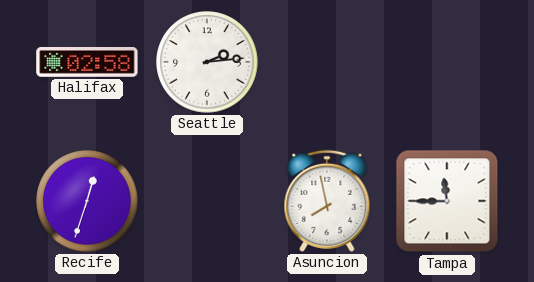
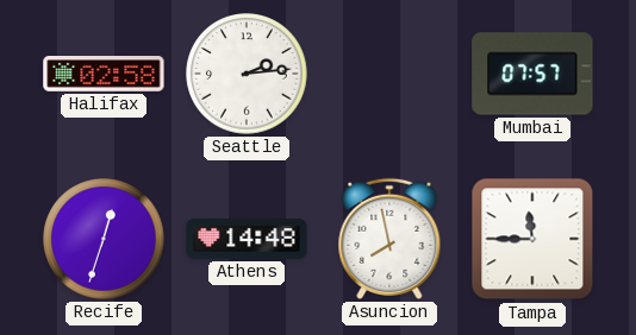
Mumbai: none -> 07:57
Athens: none -> 14:48
